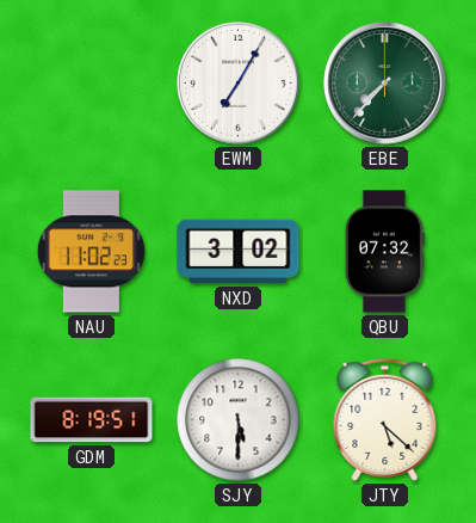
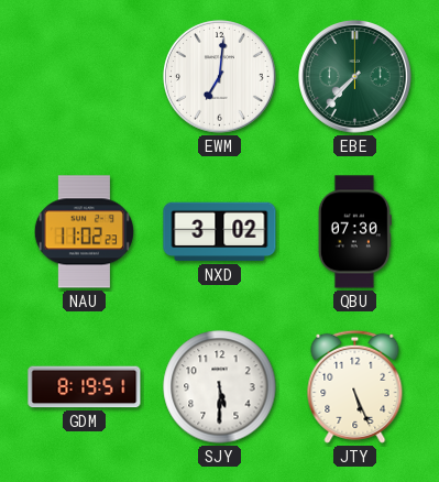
EWM: 7:05 -> 7:01
QBU: 07:32 -> 07:30
JTY: 5:22 -> 5:26
